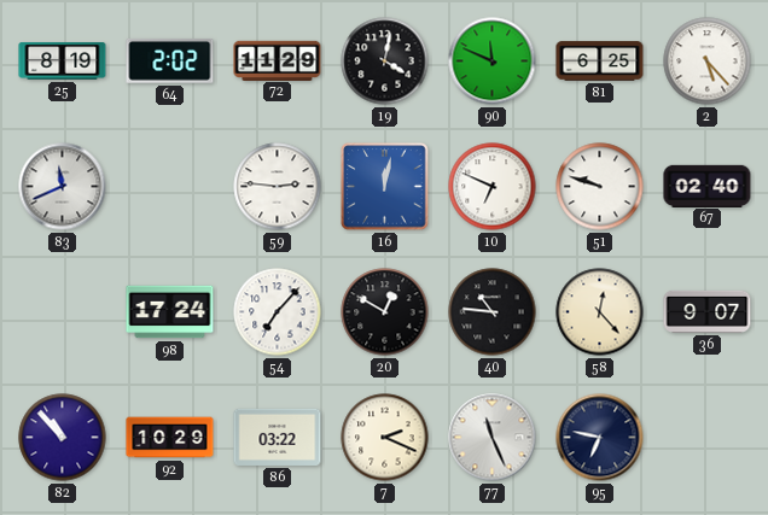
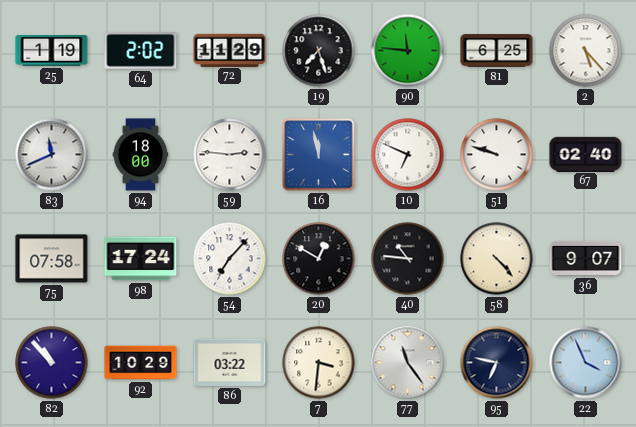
25: 8:19 -> 1:19
19: 4:02 -> 7:27
90: 11:49 -> 11:46
94: none -> 18:00
16: 12:02 -> 11:58
75: none -> 07:58
58: 12:23 -> 4:23
7: 2:19 -> 3:31
77: 11:26 -> 11:24
22: none -> 3:56
